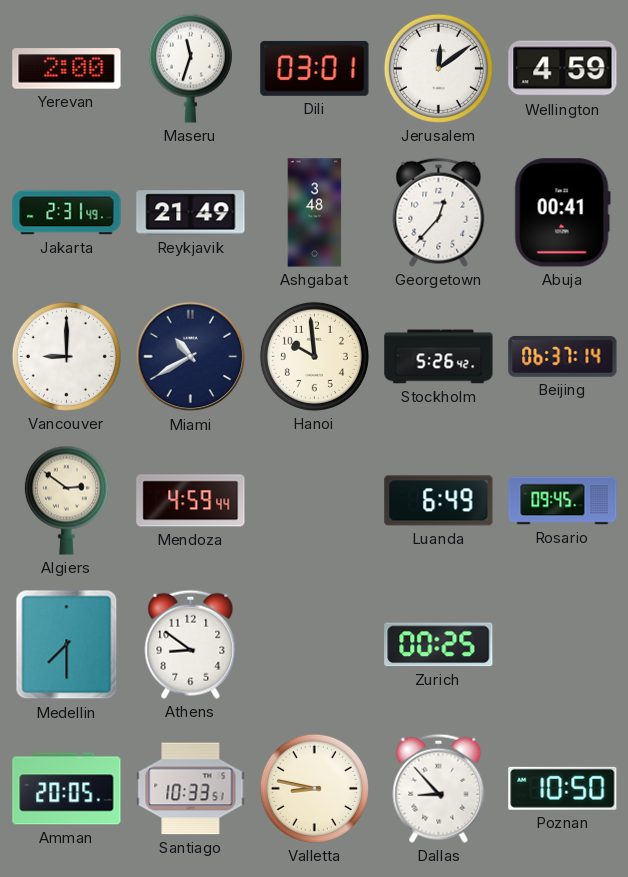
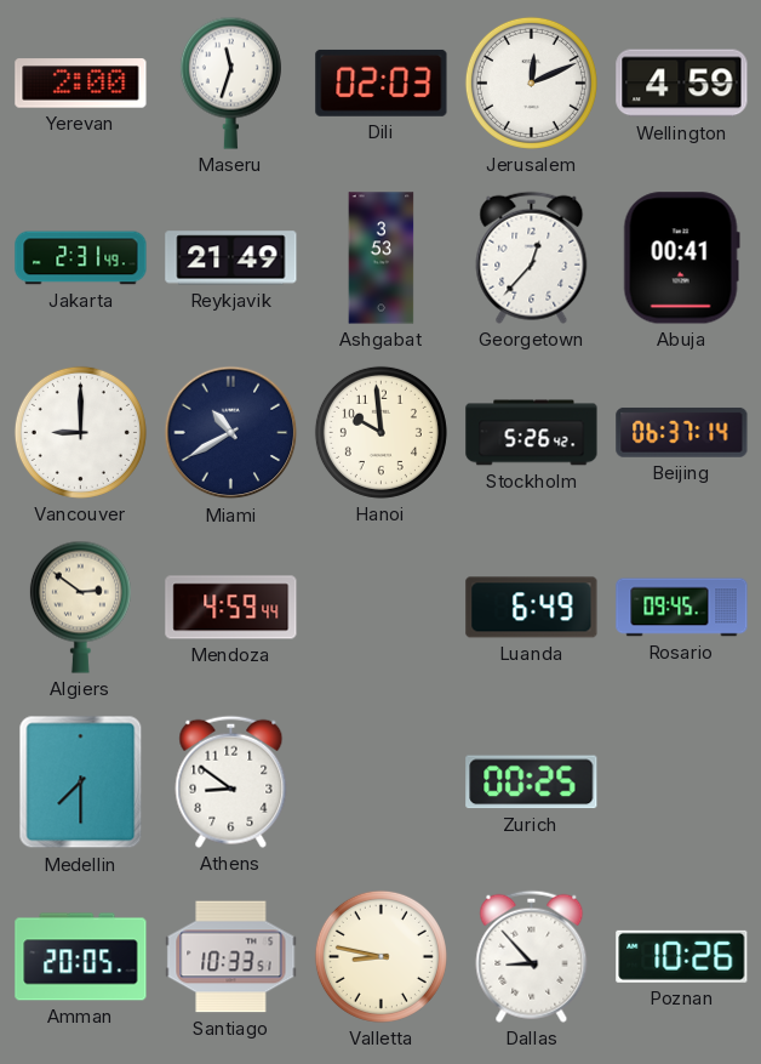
Dili: 03:01 -> 02:03
Jerusalem: 12:09 -> 12:11
Ashgabat: 3:48 -> 3:53
Poznan: 10:50 -> 10:26
